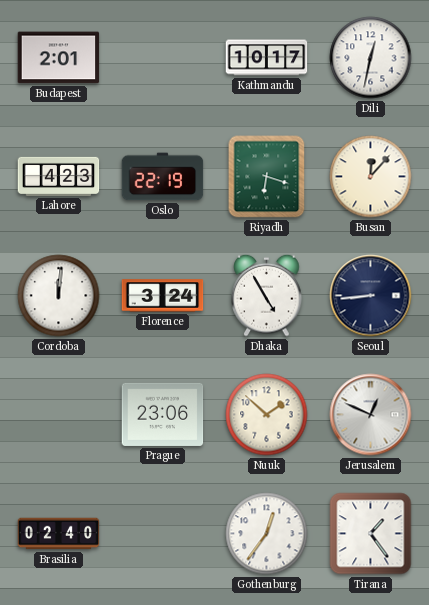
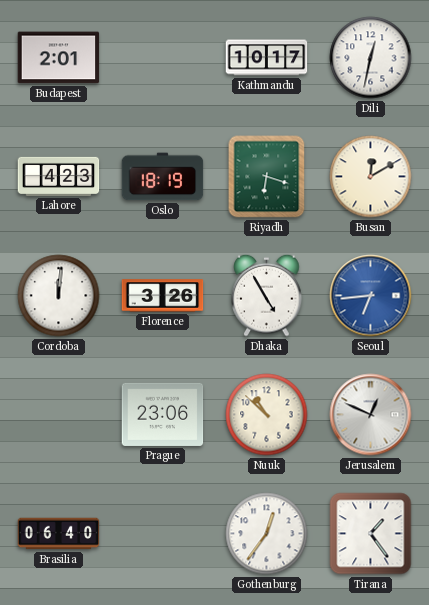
Oslo: 22:19 -> 18:19
Busan: 12:07 -> 12:10
Florence: 3:24 -> 3:26
Seoul: 8:44 -> 6:44
Seoul dial: navy -> blue
Nuuk: 1:52 -> 10:52
Brasilia: 02:40 -> 06:40
